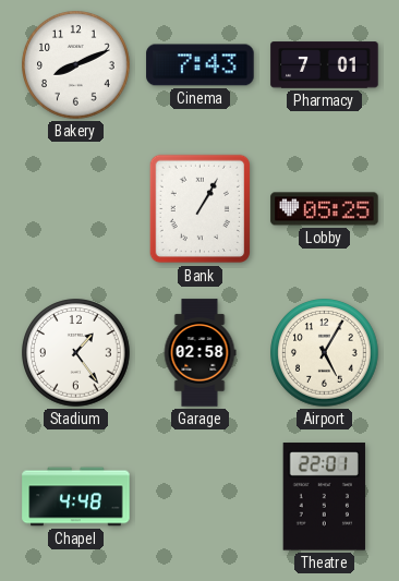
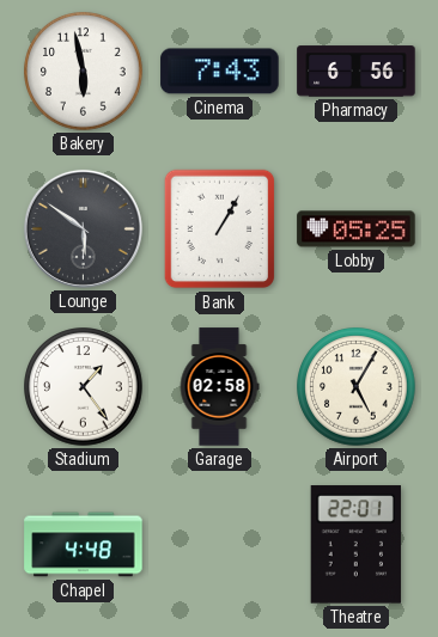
Bakery: 8:11 -> 5:58
Pharmacy: 7:01 -> 6:56
Lounge: none -> 5:51
